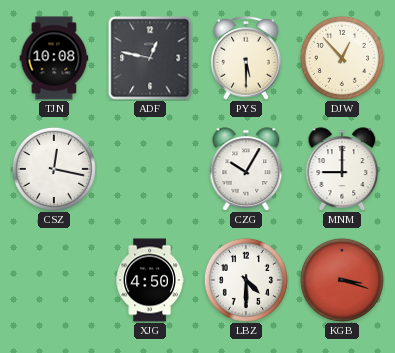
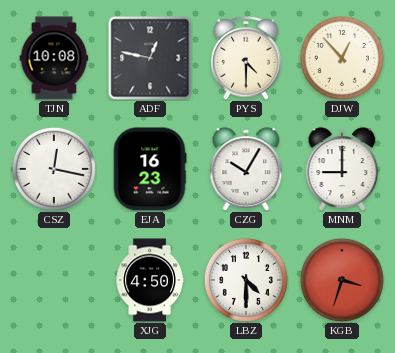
PYS: 5:30 -> 4:30
EJA: none -> 16:23
KGB: 3:18 -> 3:33
